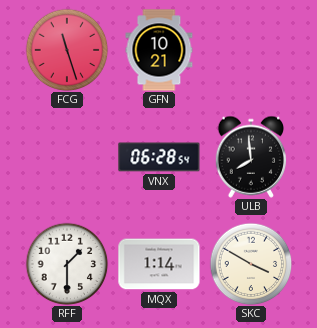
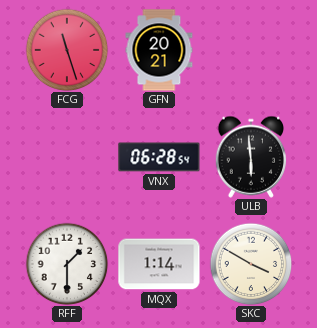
GFN: 10:21 -> 20:21
ULB: 7:59 -> 5:59
